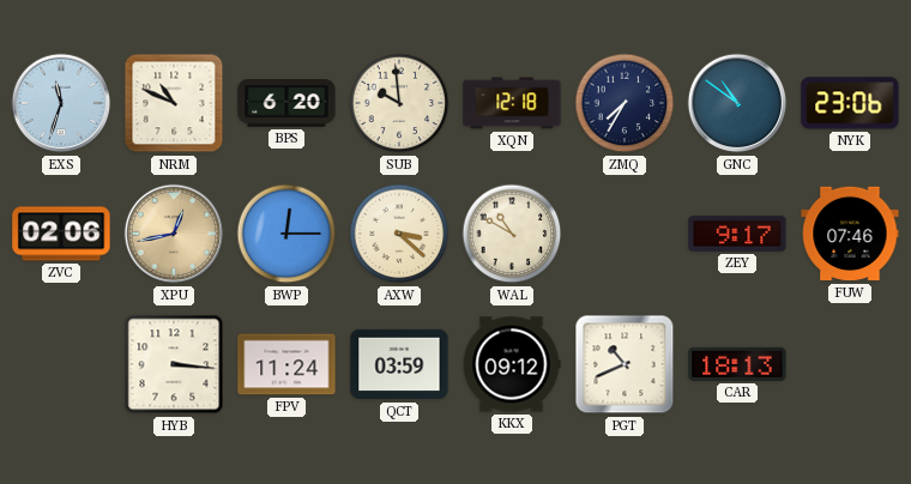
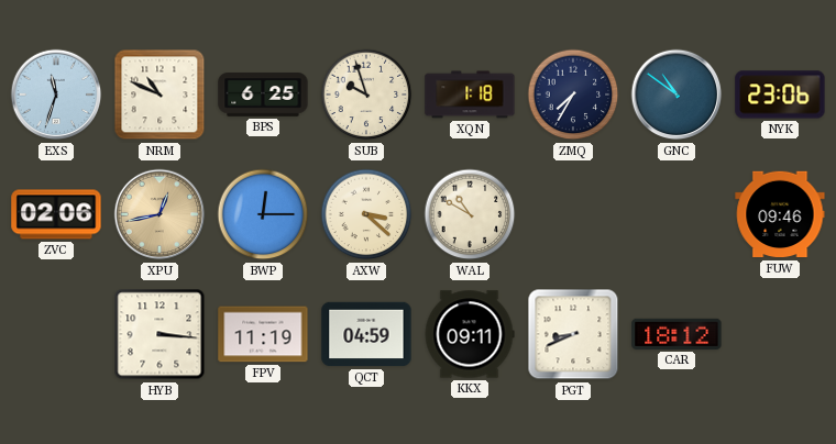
BPS: 6:20 -> 6:25
SUB: 9:59 -> 9:57
XQN: 12:18 -> 1:18
ZEY: 9:17 -> none
FUW: 07:46 -> 09:46
FPV: 11:24 -> 11:19
QCT: 03:59 -> 04:59
KKX: 09:12 -> 09:11
PGT: 10:41 -> 8:41
CAR: 18:13 -> 18:12
